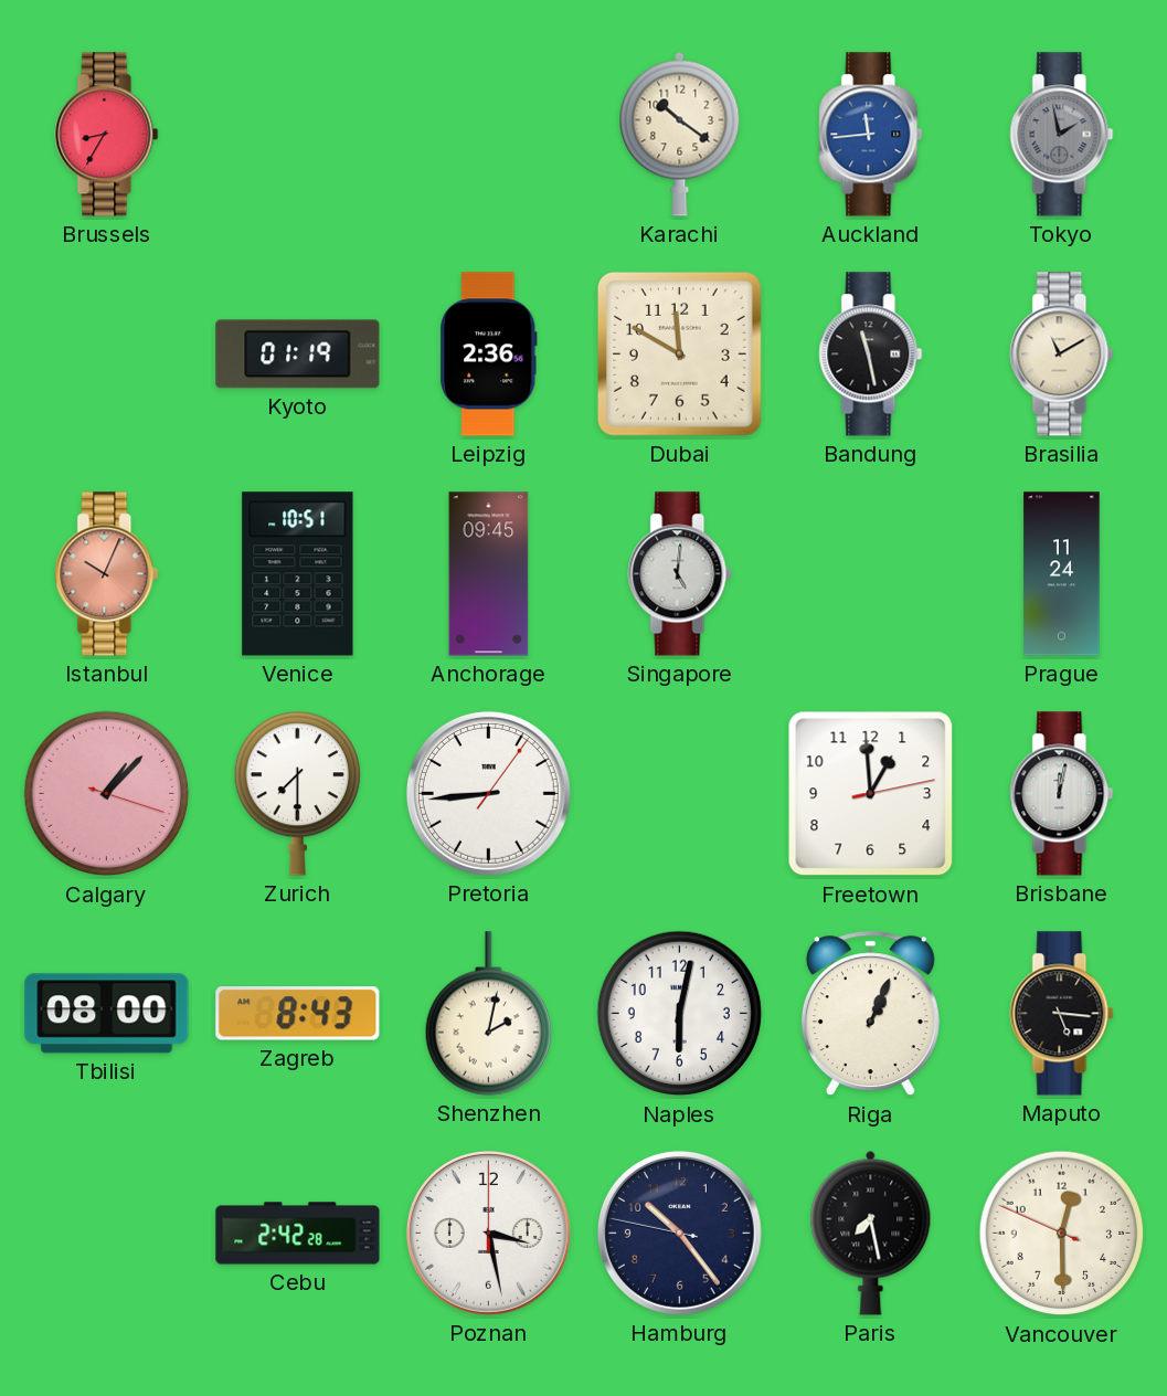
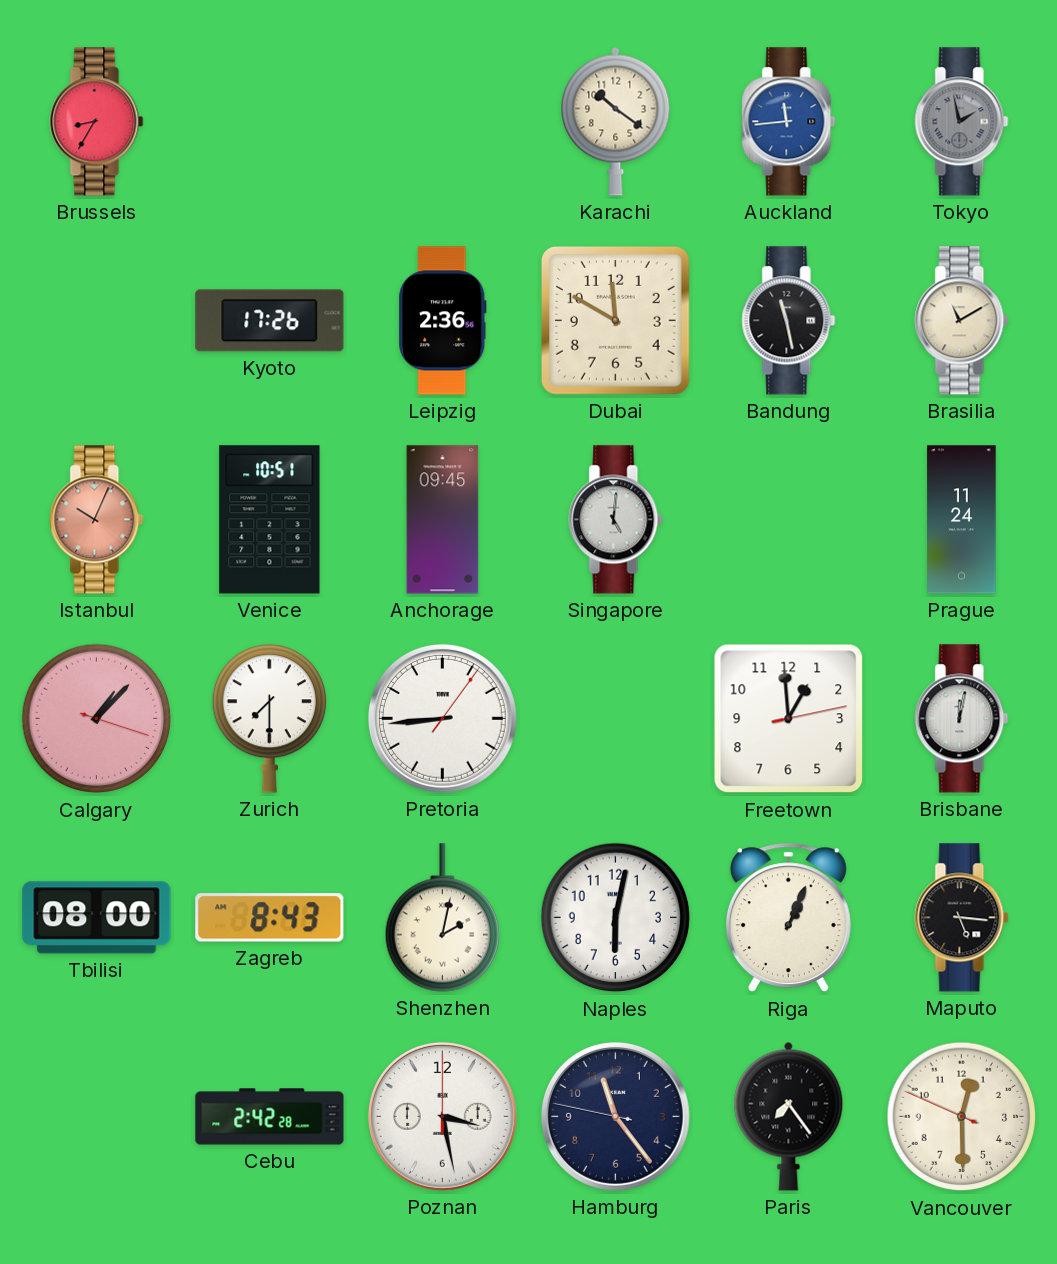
Kyoto: 01:19 -> 17:26
Hamburg: 10:23 -> 11:23
Paris: 7:28 -> 7:24
